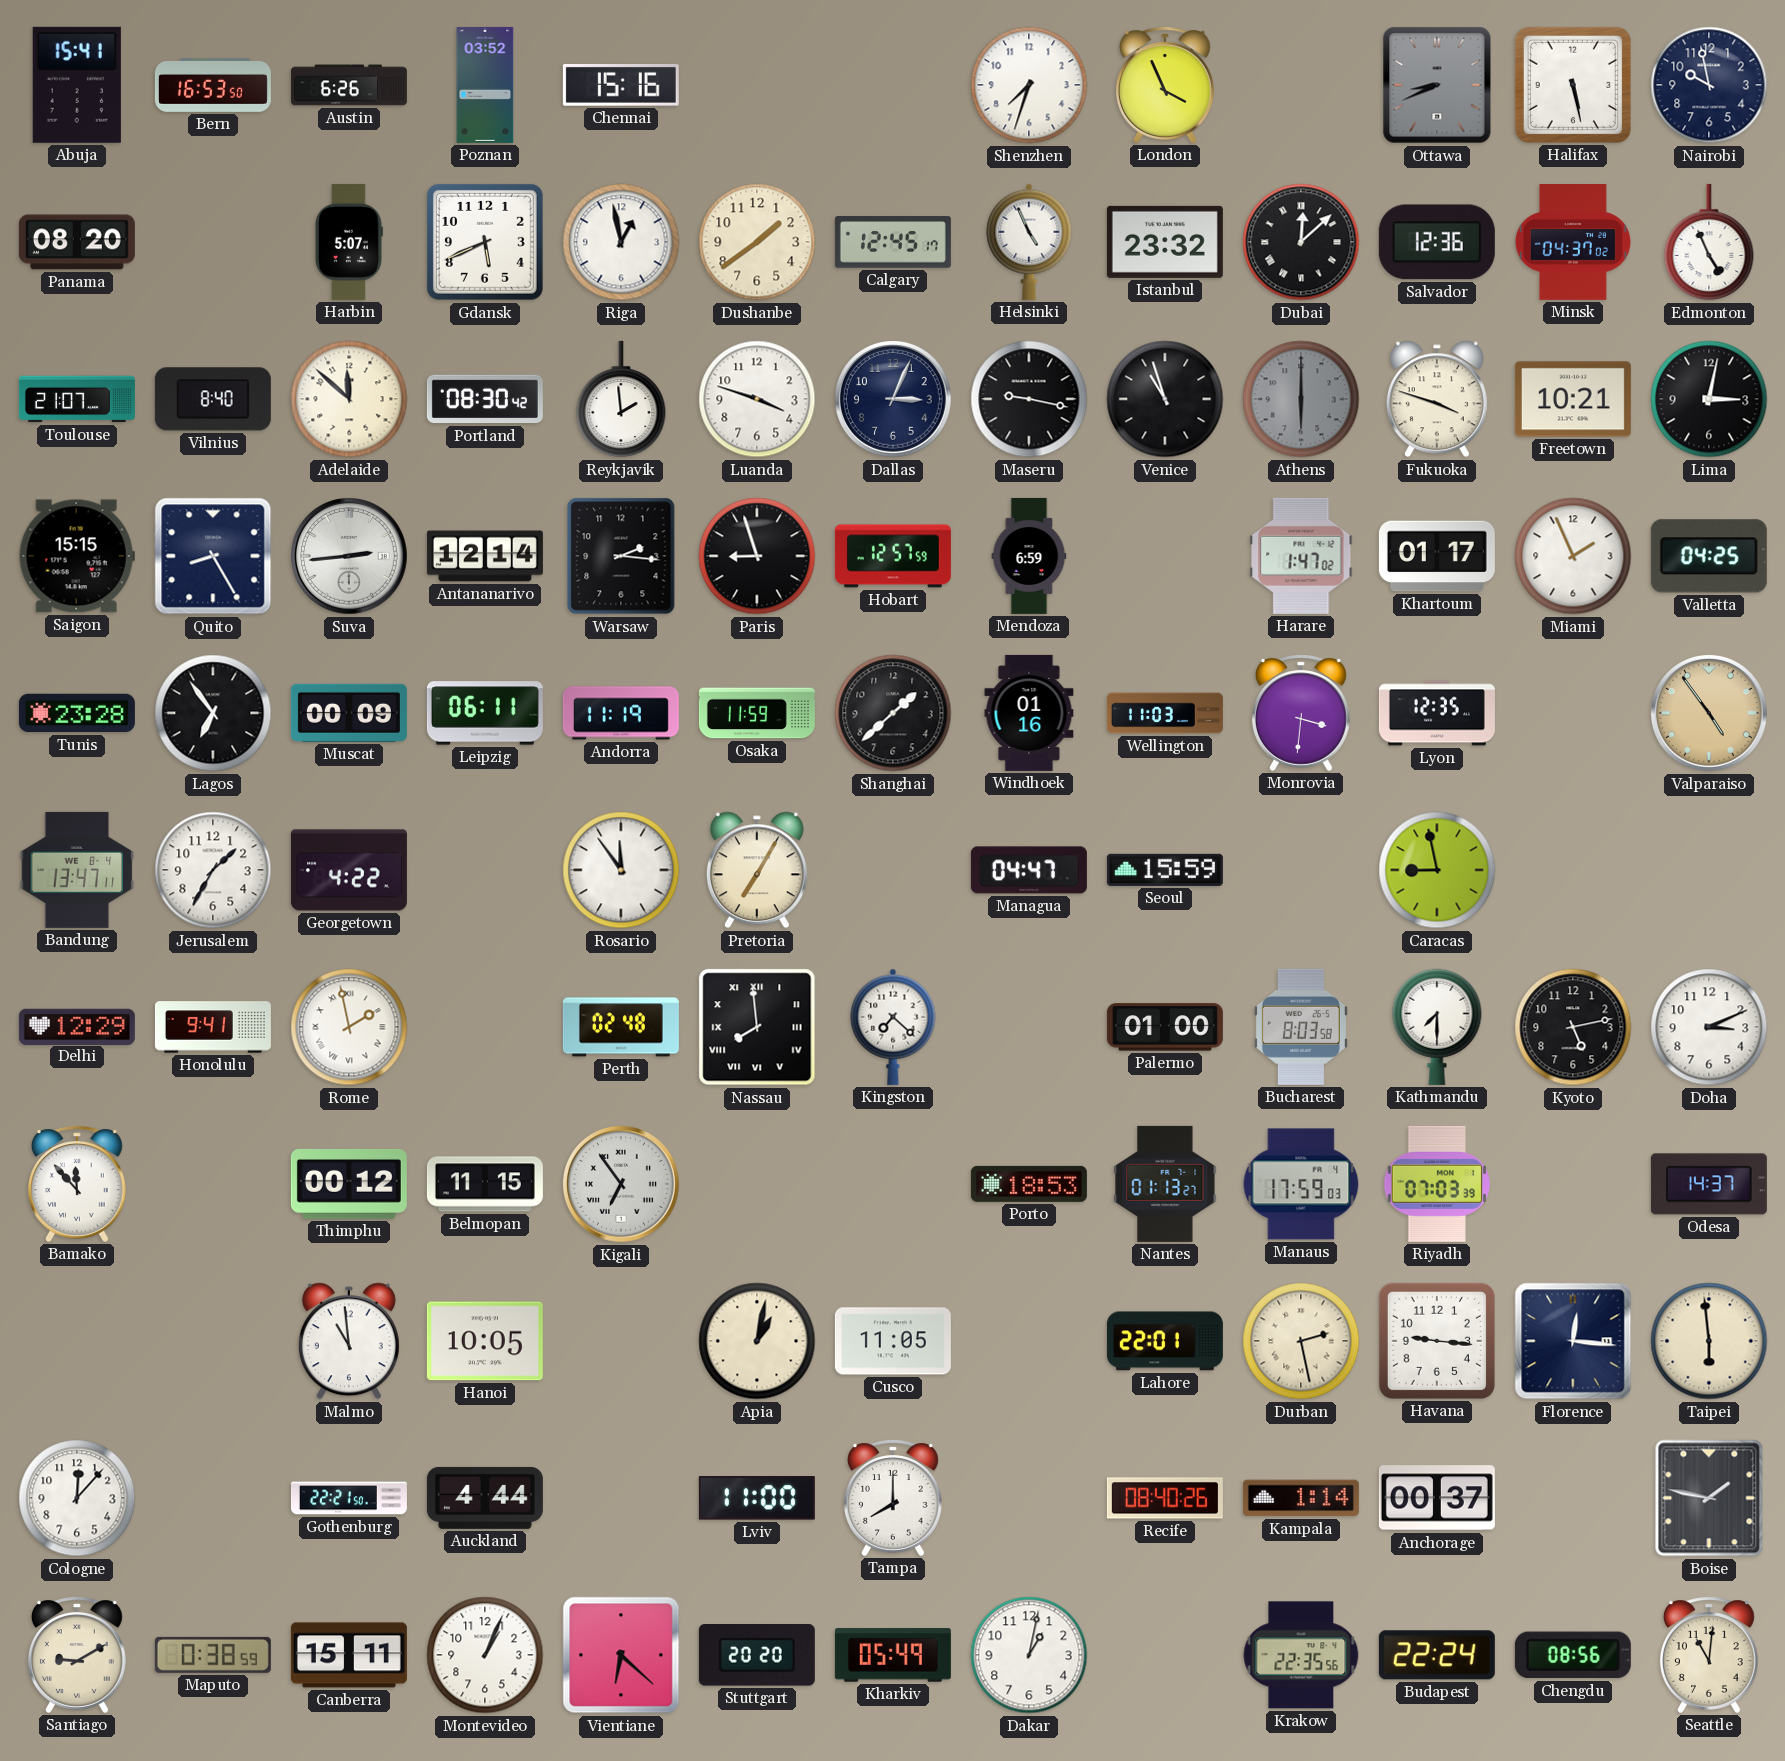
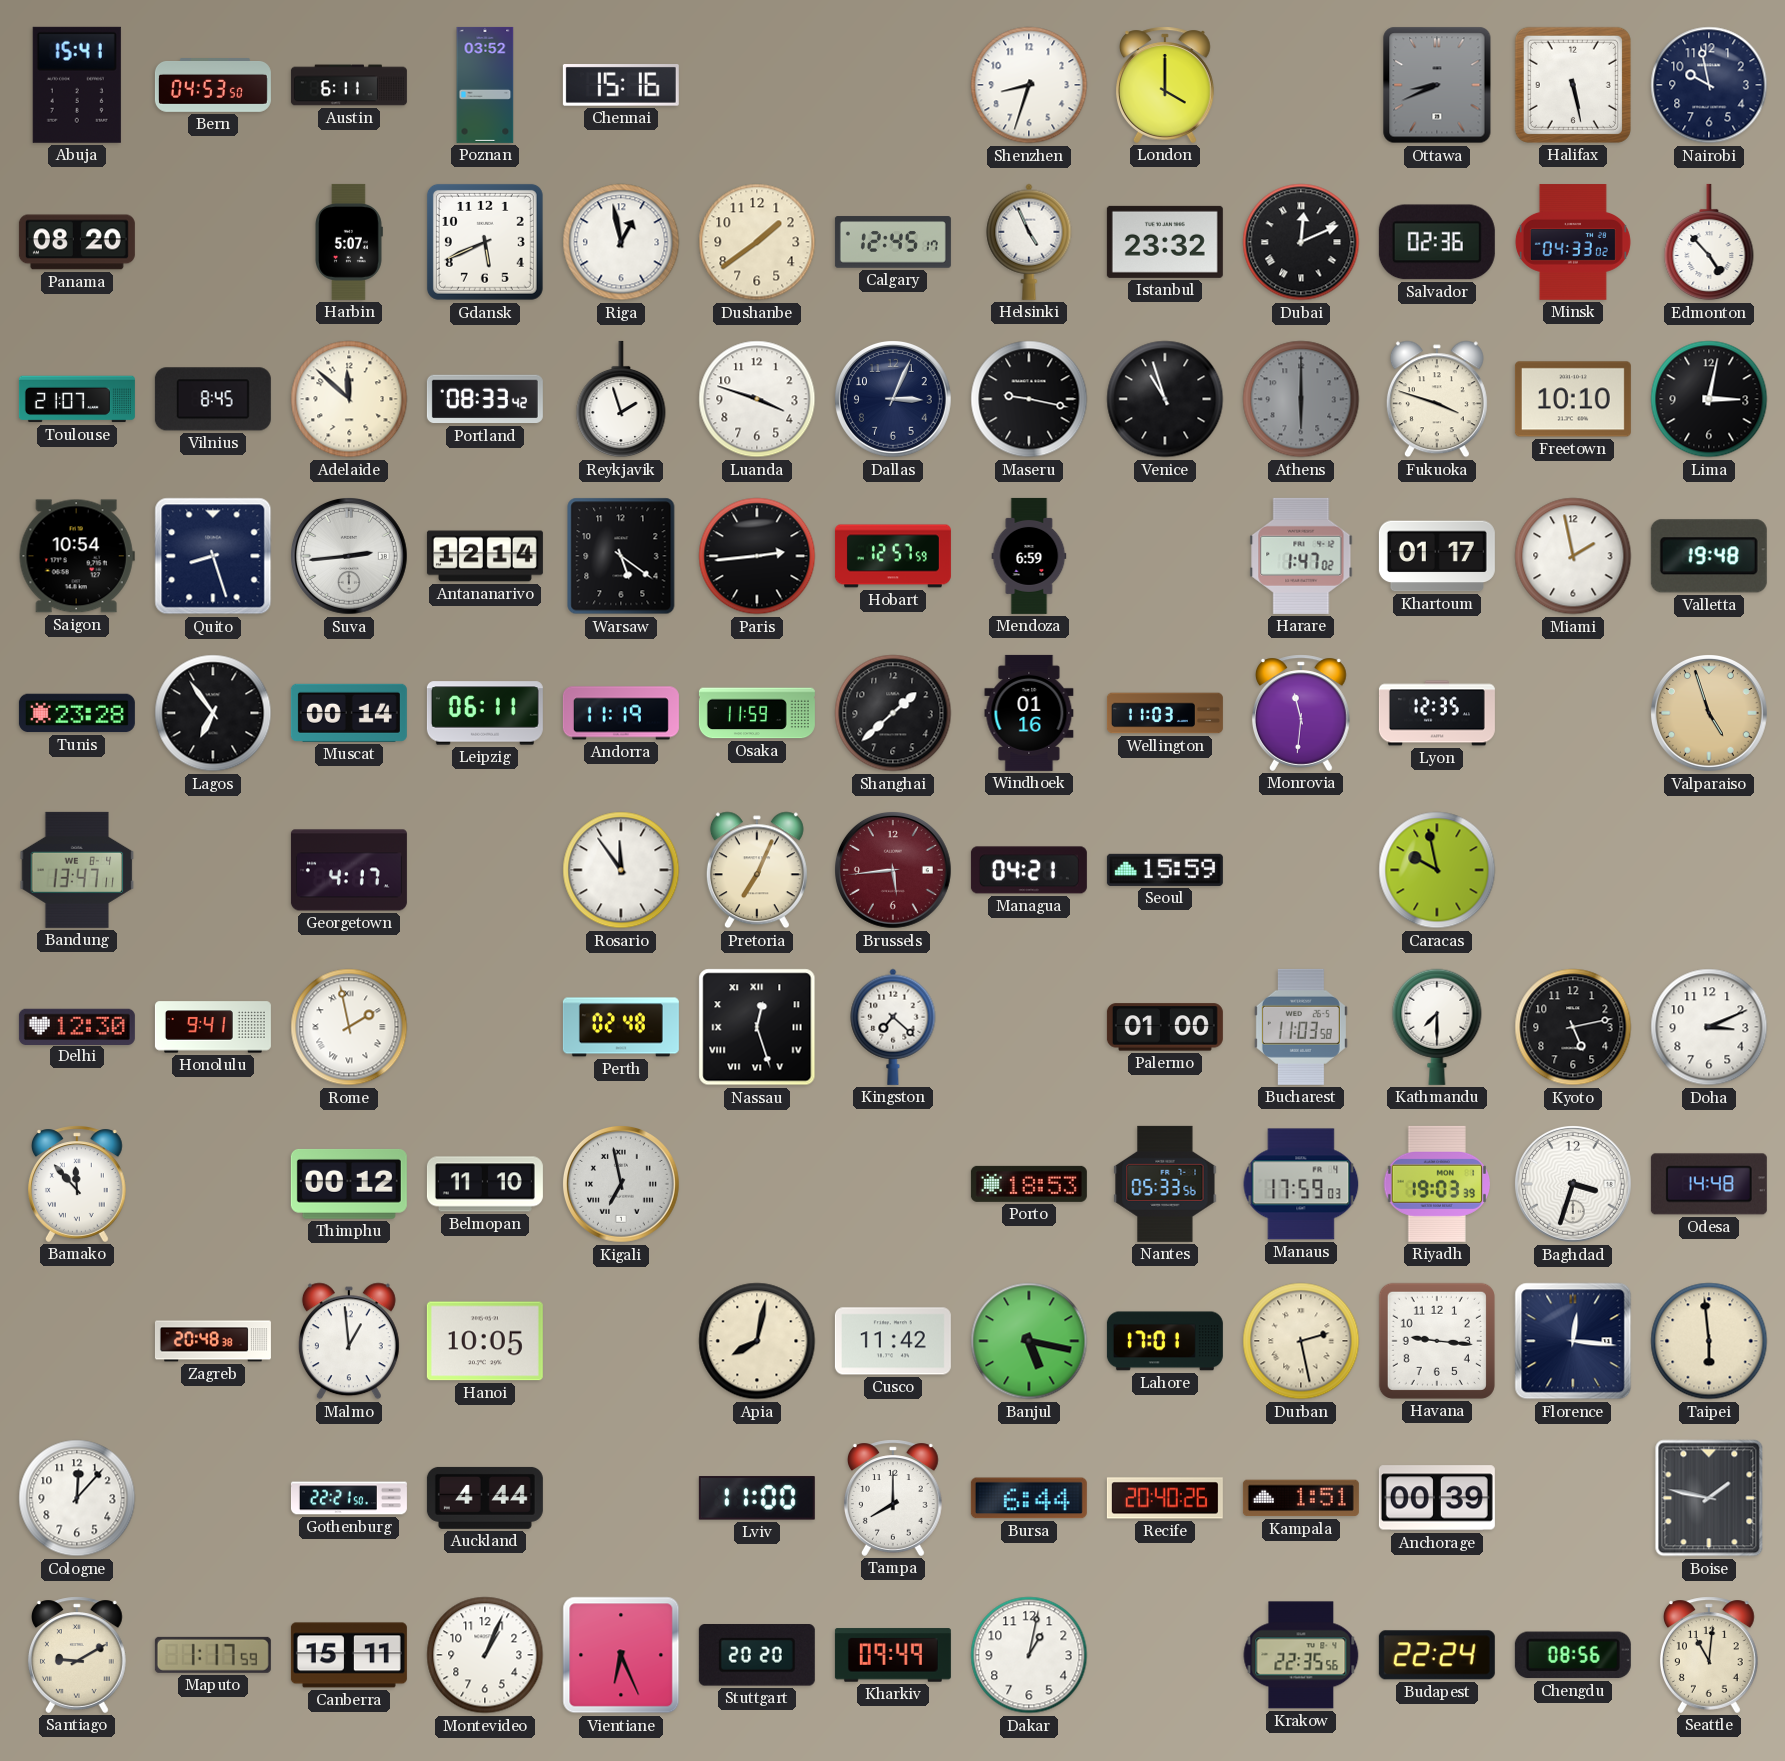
Bern: 16:53 -> 04:53
Austin: 6:26 -> 6:11
Shenzhen: 7:33 -> 8:33
London: 3:56 -> 4:00
Dubai: 12:08 -> 12:11
Salvador: 12:36 -> 02:36
Minsk: 04:37 -> 04:33
Edmonton: 4:56 -> 4:53
Vilnius: 8:40 -> 8:45
Portland: 08:30 -> 08:33
Reykjavik: 1:59 -> 1:57
Freetown: 10:21 -> 10:10
Saigon: 15:15 -> 10:54
Quito: 8:25 -> 8:27
Warsaw: 2:16 -> 5:21
Paris: 8:57 -> 2:44
Miami: 1:56 -> 1:58
Valletta: 04:25 -> 19:48
Muscat: 00:09 -> 00:14
Monrovia: 3:31 -> 11:31
Valparaiso: 4:54 -> 4:57
Jerusalem: 1:35 -> none
Georgetown: 4:22 -> 4:17
Pretoria: 7:05 -> 7:04
Brussels: none -> 5:44
Managua: 04:47 -> 04:21
Caracas: 8:58 -> 9:58
Delhi: 12:29 -> 12:30
Nassau: 7:59 -> 12:27
Bucharest: 8:03 -> 11:03
Belmopan: 11:15 -> 11:10
Kigali: 6:54 -> 6:58
Nantes: 01:13 -> 05:33
Riyadh: 07:03 -> 19:03
Baghdad: none -> 3:33
Odesa: 14:37 -> 14:48
Zagreb: none -> 20:48
Malmo: 10:59 -> 12:59
Apia: 1:02 -> 8:02
Cusco: 11:05 -> 11:42
Banjul: none -> 5:17
Lahore: 22:01 -> 17:01
Bursa: none -> 6:44
Recife: 08:40 -> 20:40
Kampala: 1:14 -> 1:51
Anchorage: 00:37 -> 00:39
Maputo: 0:38 -> 1:17
Vientiane: 6:22 -> 6:26
Kharkiv: 05:49 -> 09:49
